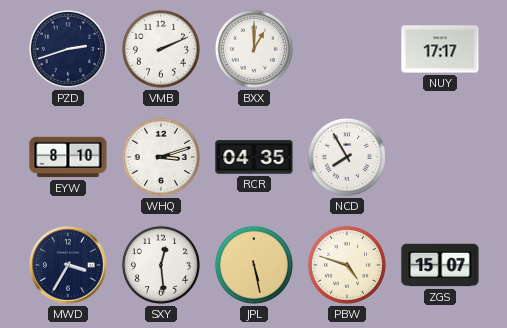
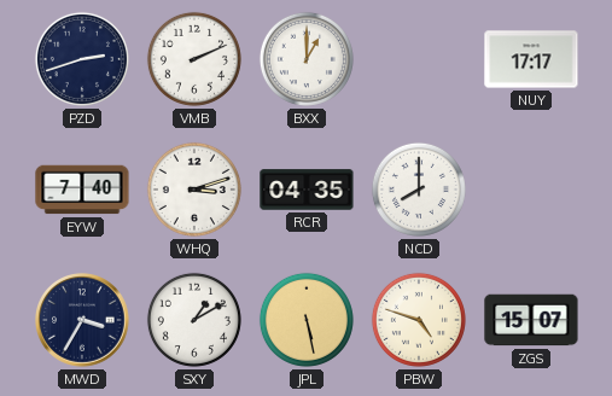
EYW: 8:10 -> 7:40
NCD: 7:55 -> 8:00
SXY: 12:29 -> 1:10
